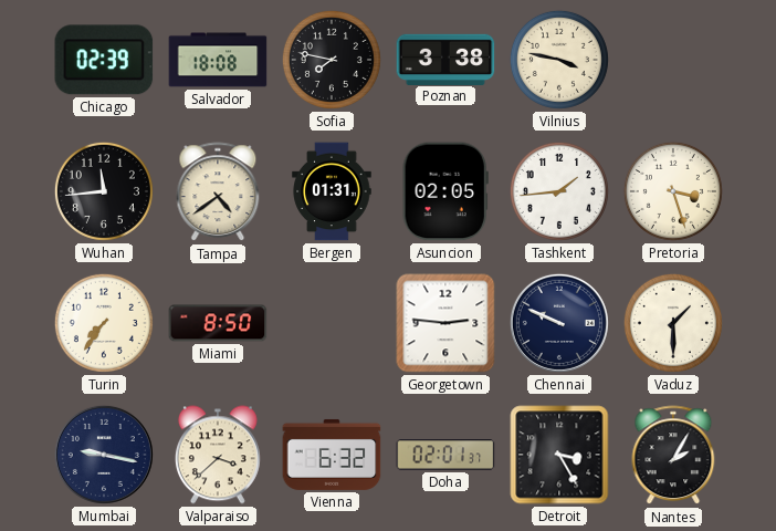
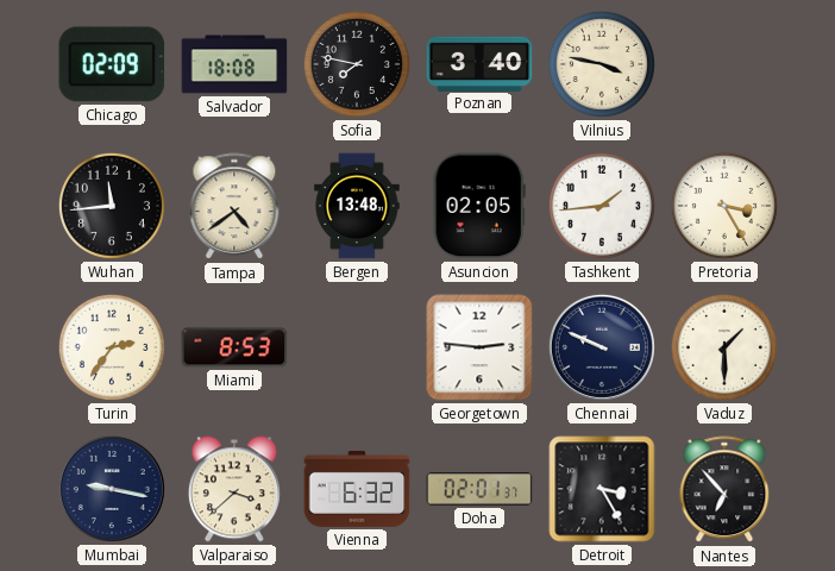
Chicago: 02:39 -> 02:09
Poznan: 3:38 -> 3:40
Bergen: 01:31 -> 13:48
Pretoria: 3:27 -> 3:25
Turin: 7:36 -> 2:36
Miami: 8:50 -> 8:53
Nantes: 2:05 -> 6:53
